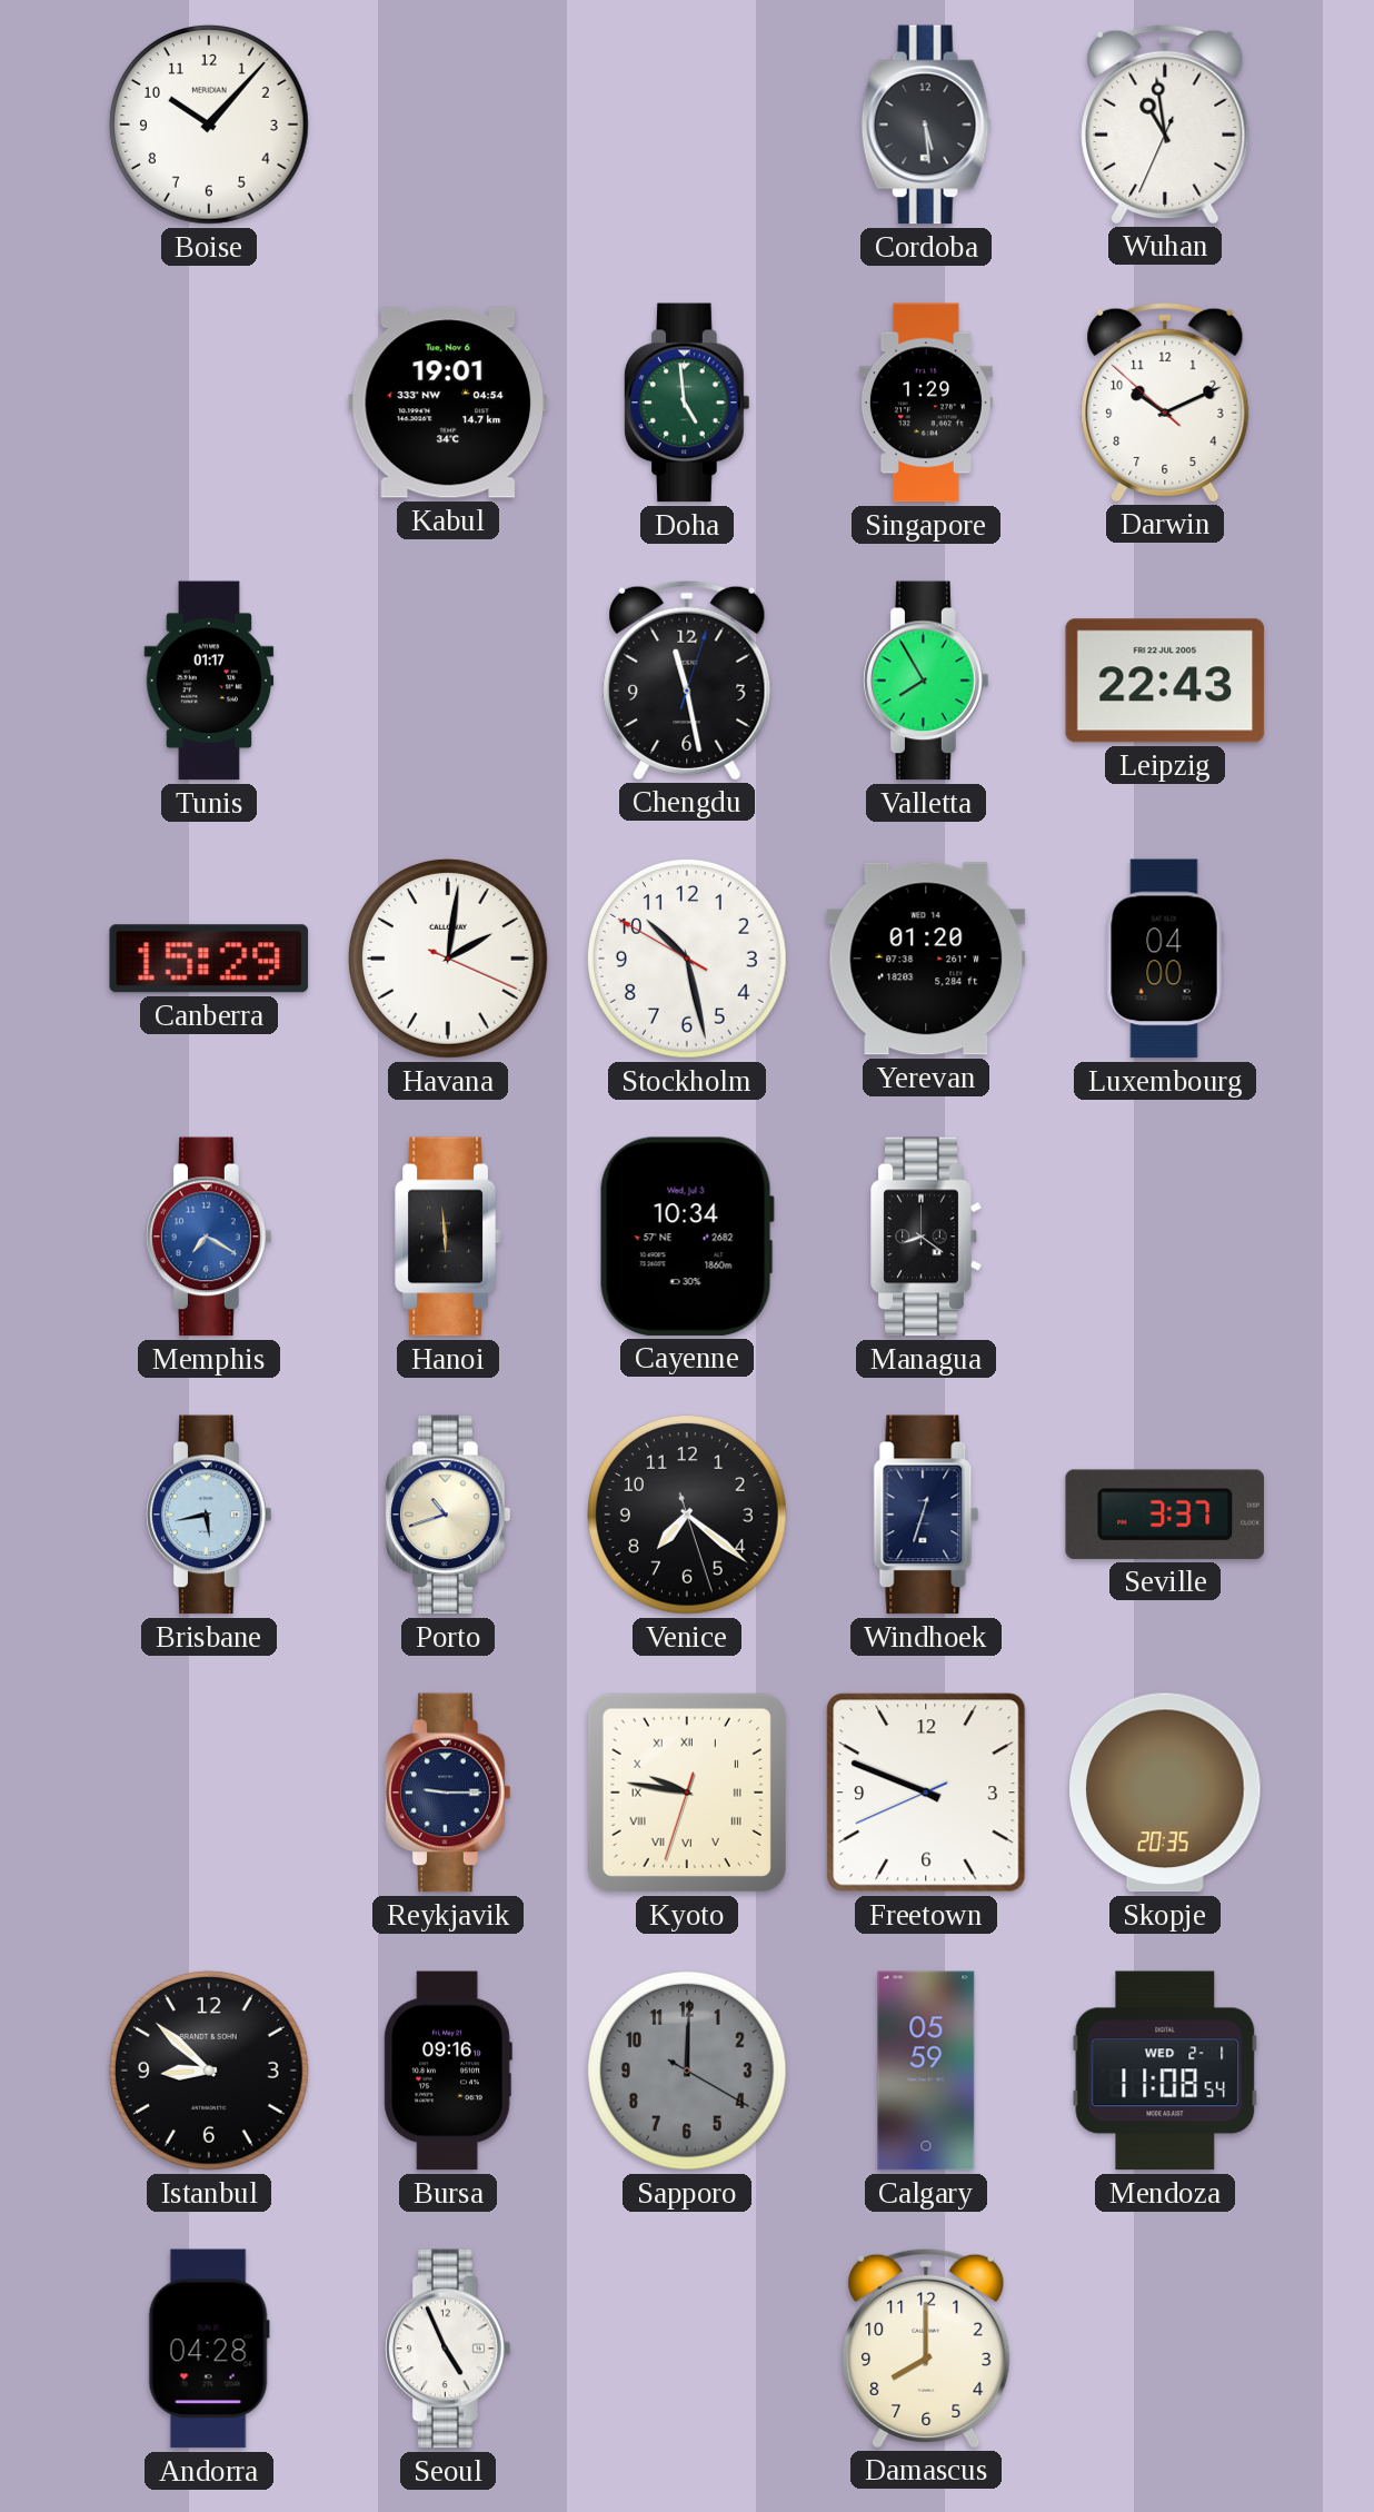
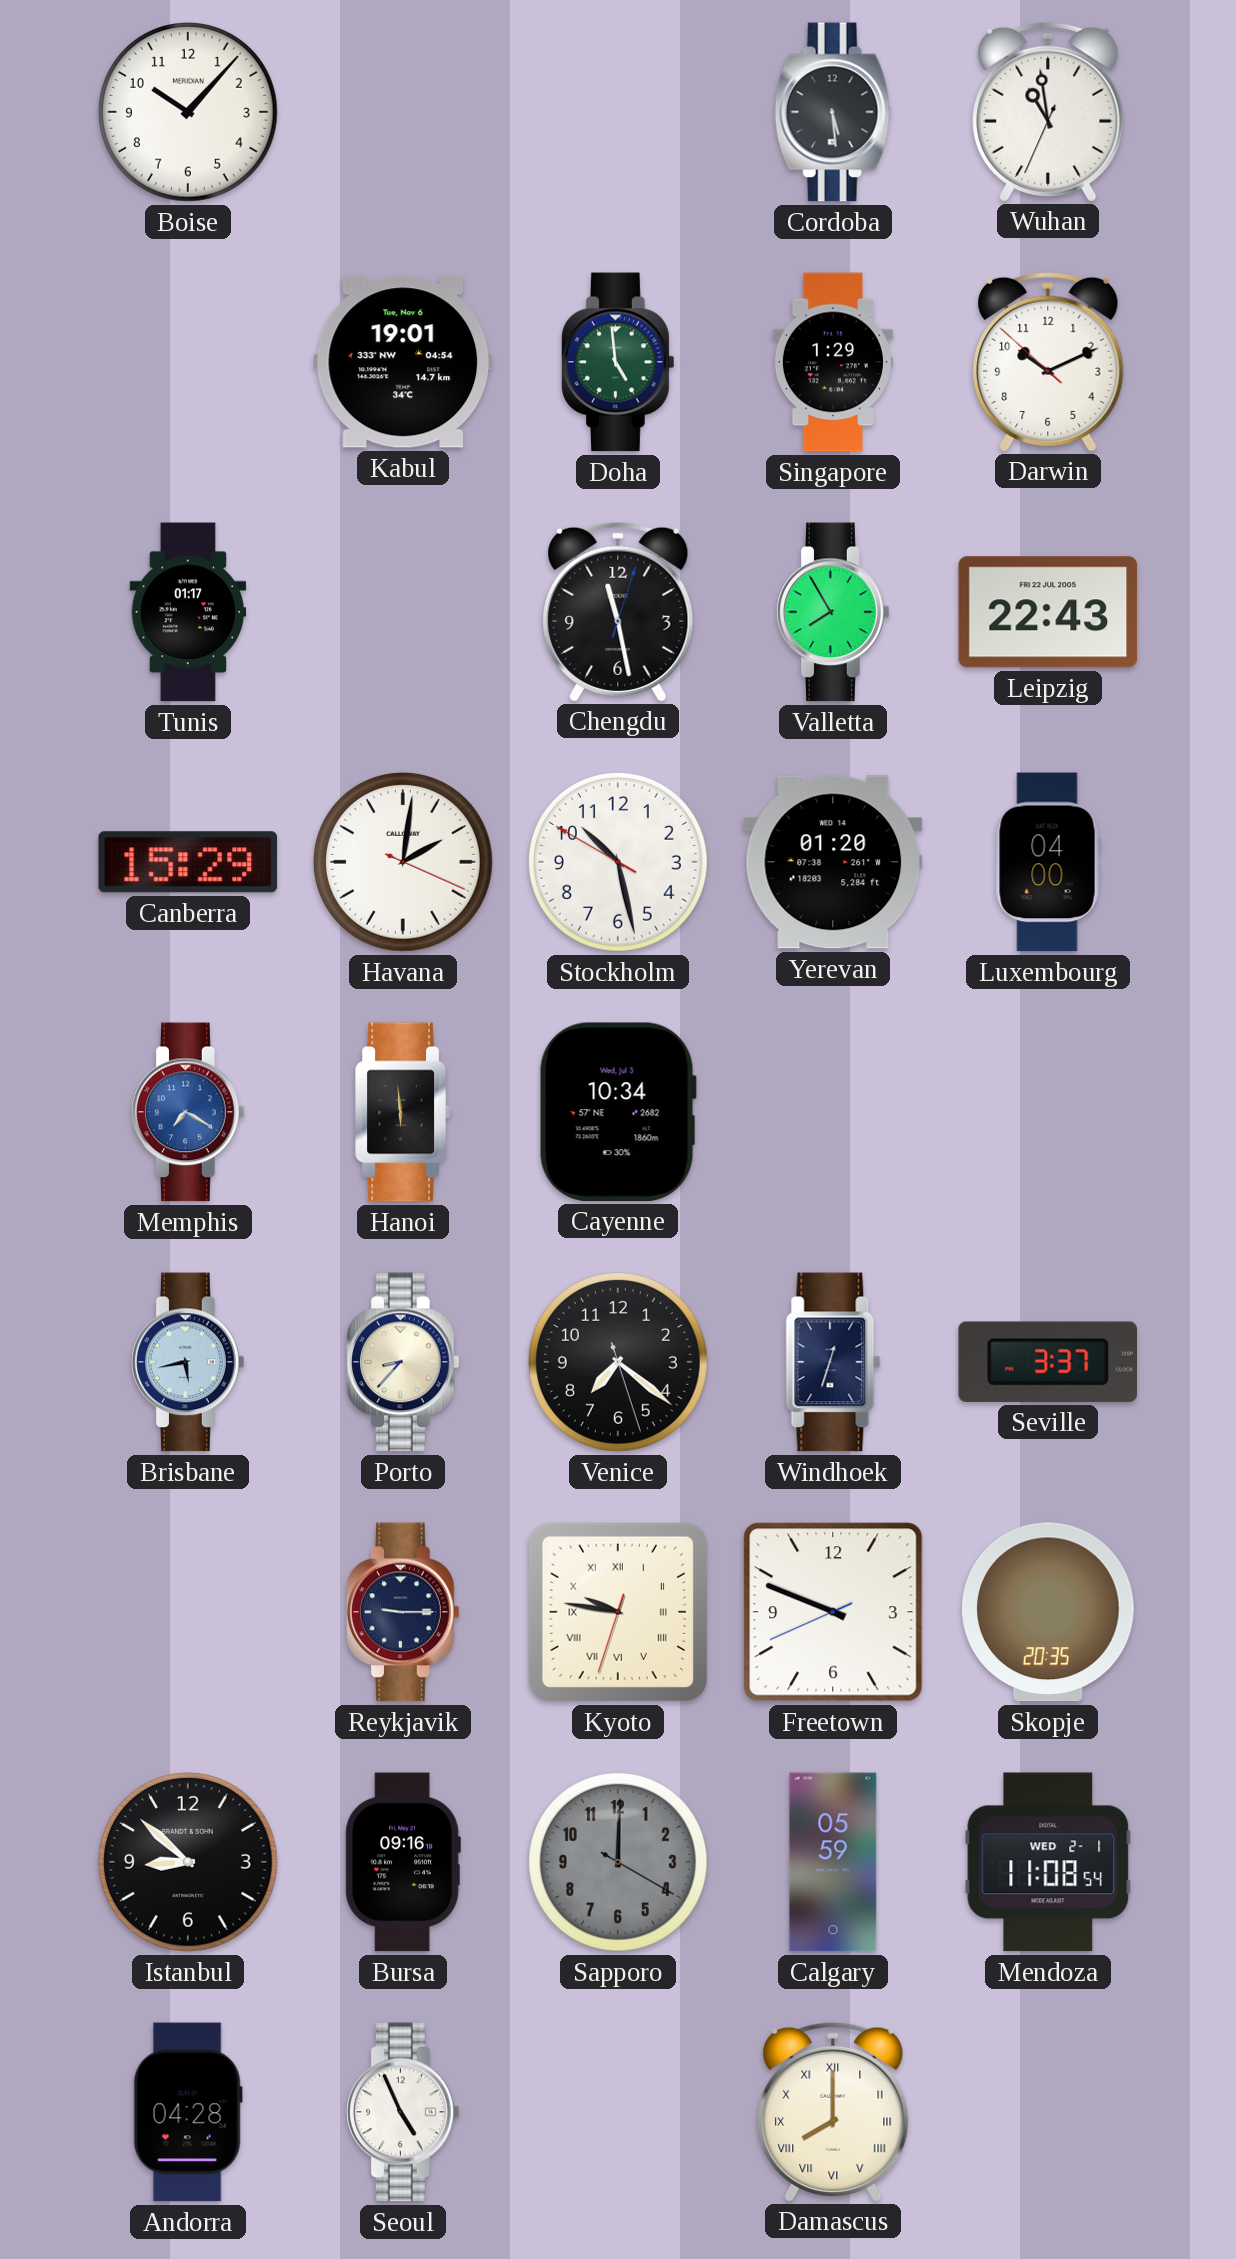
Managua: 8:21 -> none
Porto: 10:42 -> 8:37
Damascus numerals: Arabic -> Roman
